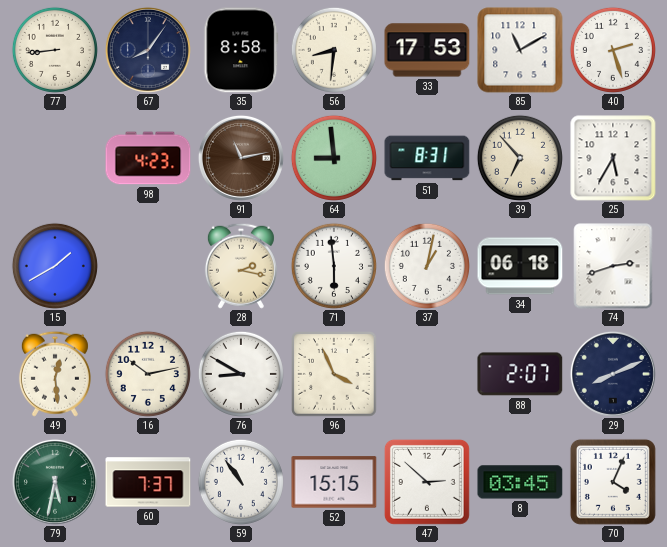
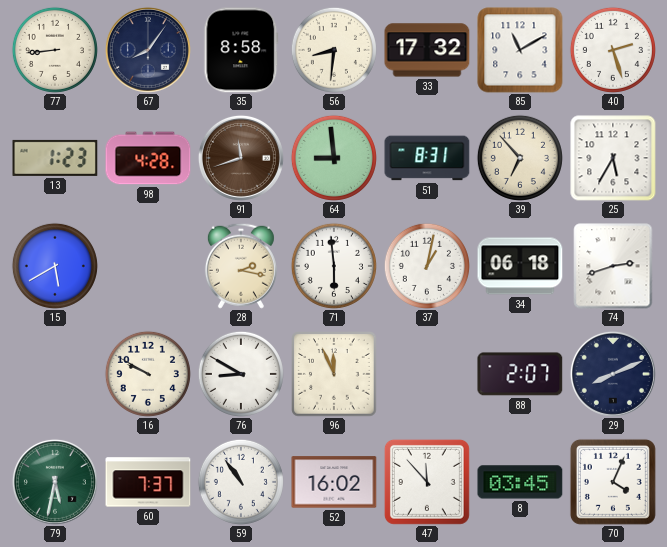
33: 17:53 -> 17:32
13: none -> 1:23
98: 4:23 -> 4:28
91: 11:13 -> 11:42
15: 1:40 -> 5:40
49: 12:29 -> none
16: 10:13 -> 9:50
96: 3:56 -> 11:56
52: 15:15 -> 16:02
47: 2:52 -> 11:53
